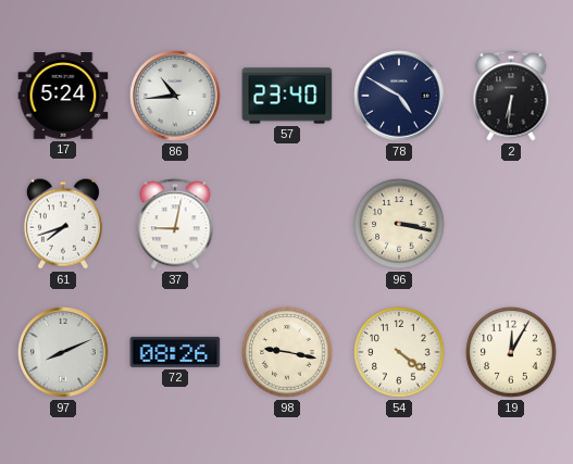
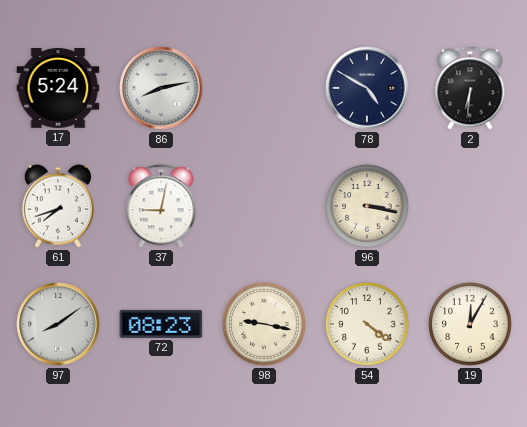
86: 10:44 -> 8:13
57: 23:40 -> none
97: 8:11 -> 8:09
72: 08:26 -> 08:23
